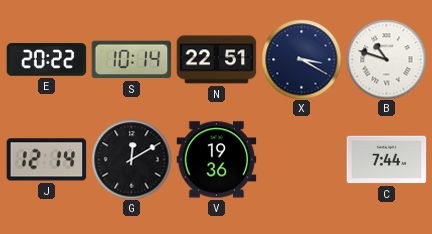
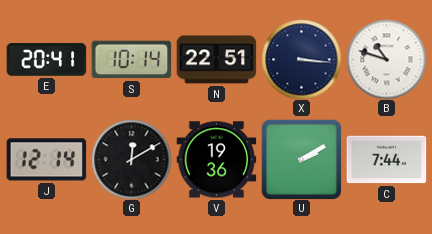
E: 20:22 -> 20:41
X: 3:20 -> 3:16
U: none -> 2:10
